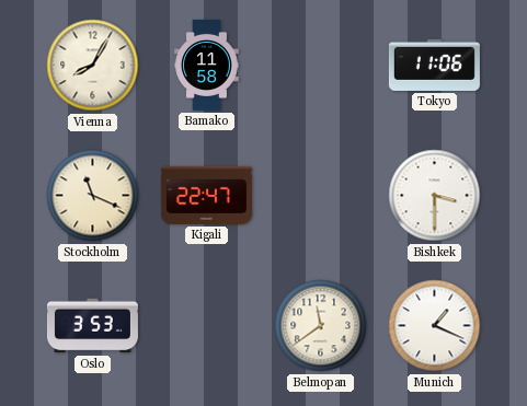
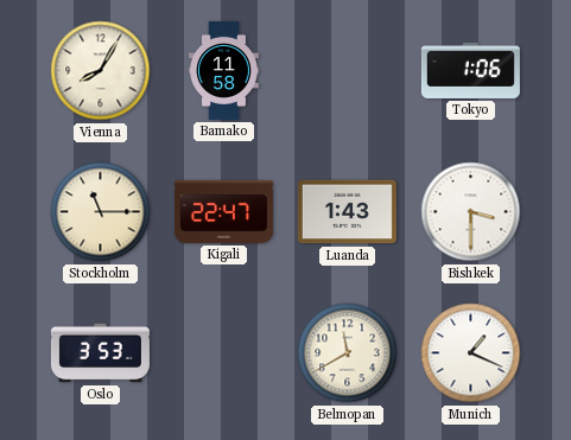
Tokyo: 11:06 -> 1:06
Stockholm: 11:19 -> 11:15
Luanda: none -> 1:43
Belmopan: 11:39 -> 11:40
